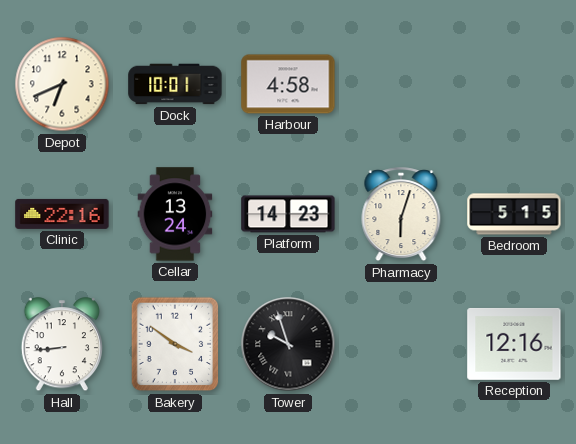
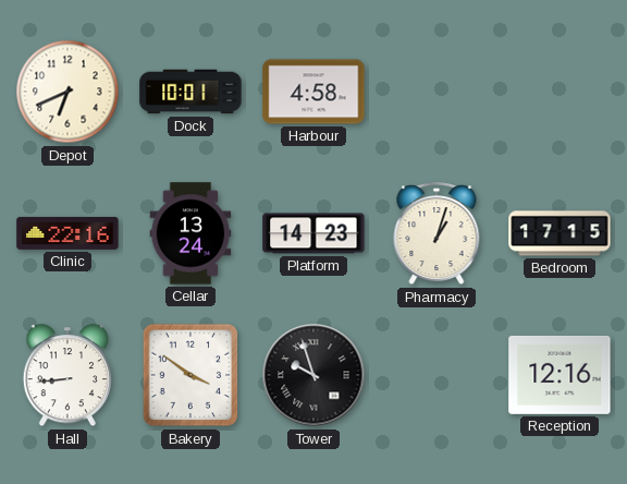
Pharmacy: 6:03 -> 1:03
Bedroom: 5:15 -> 17:15
